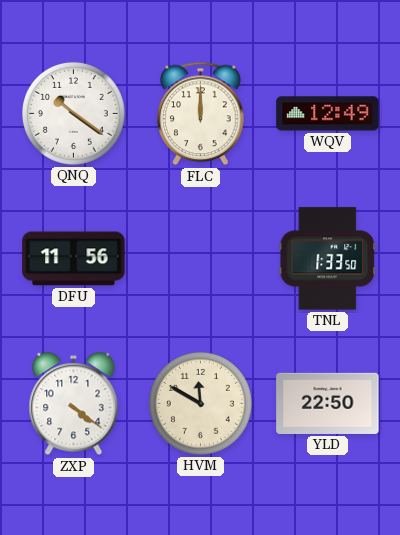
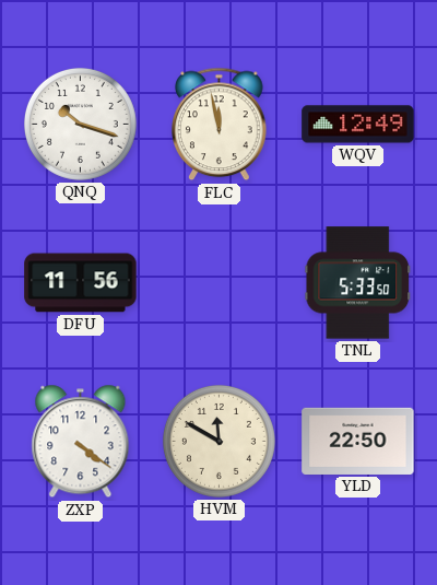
QNQ: 10:21 -> 10:18
FLC: 12:00 -> 11:58
TNL: 1:33 -> 5:33
